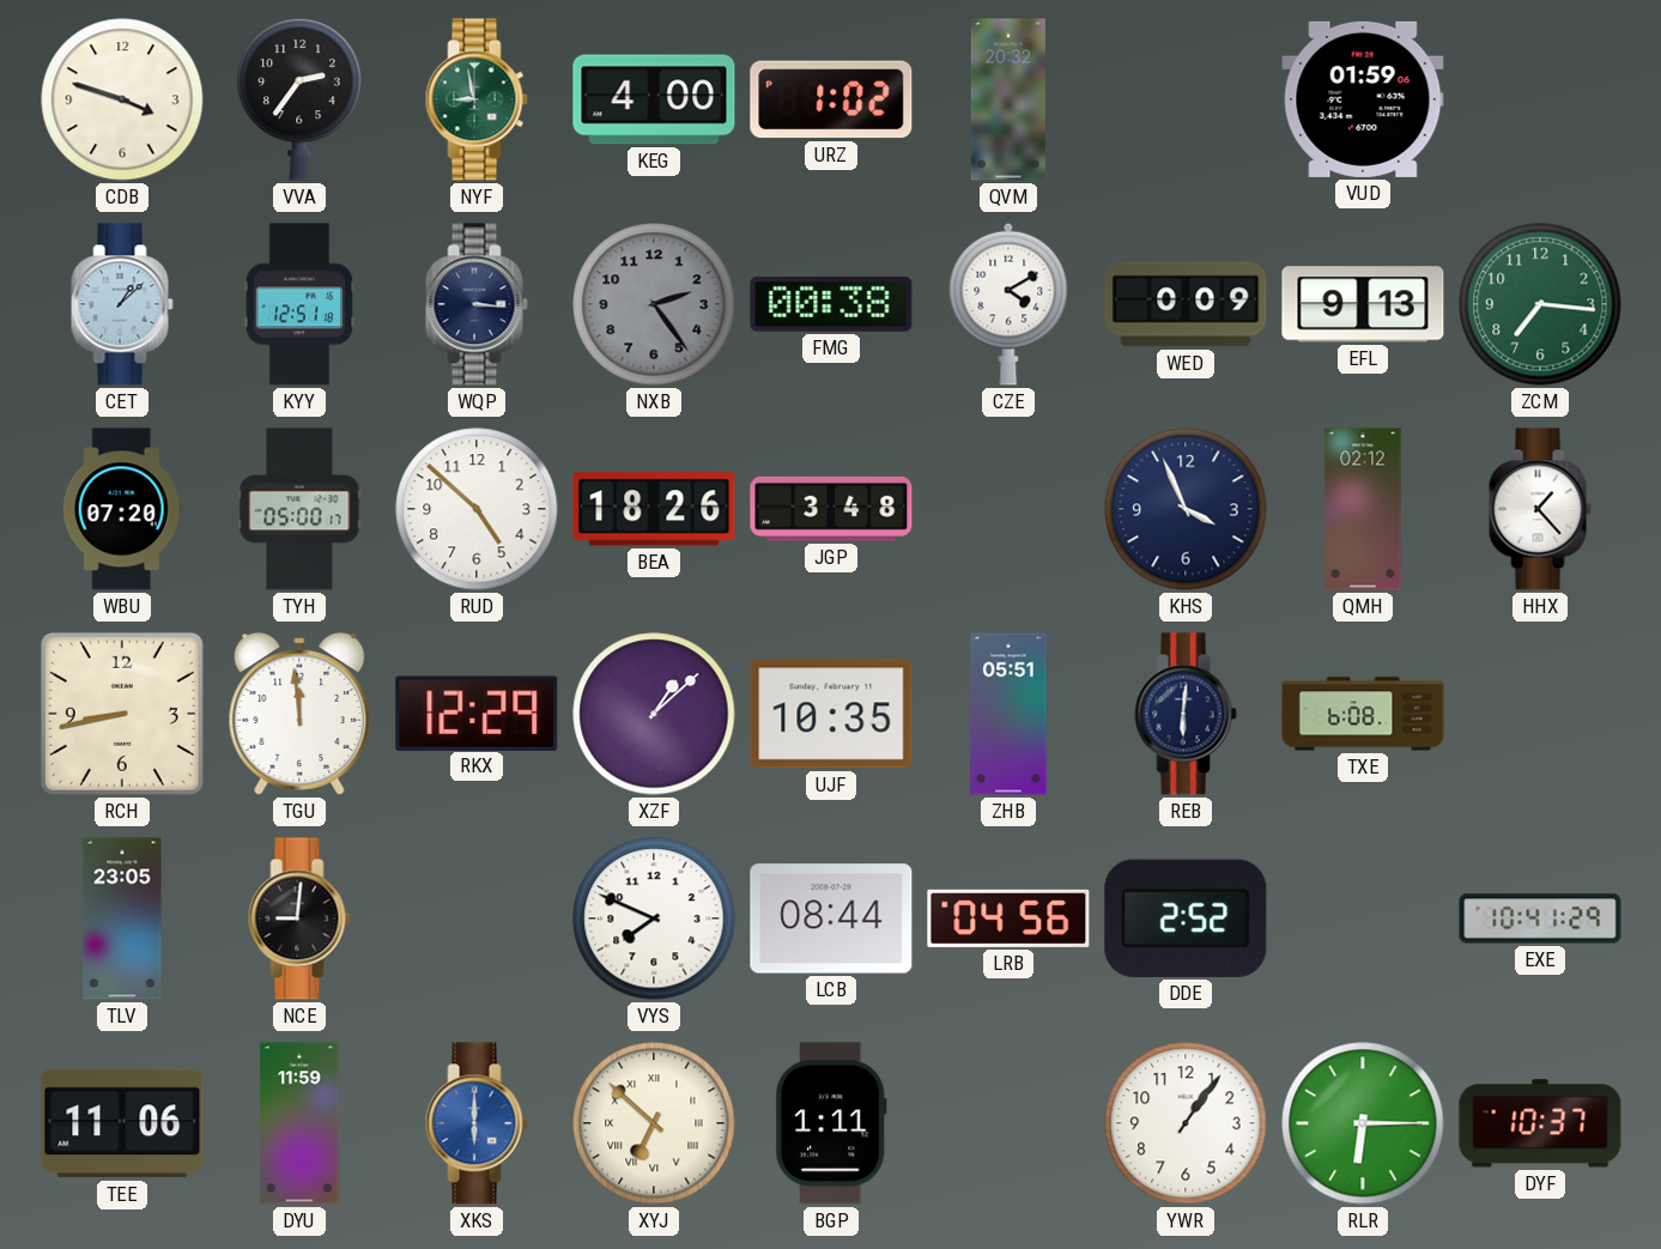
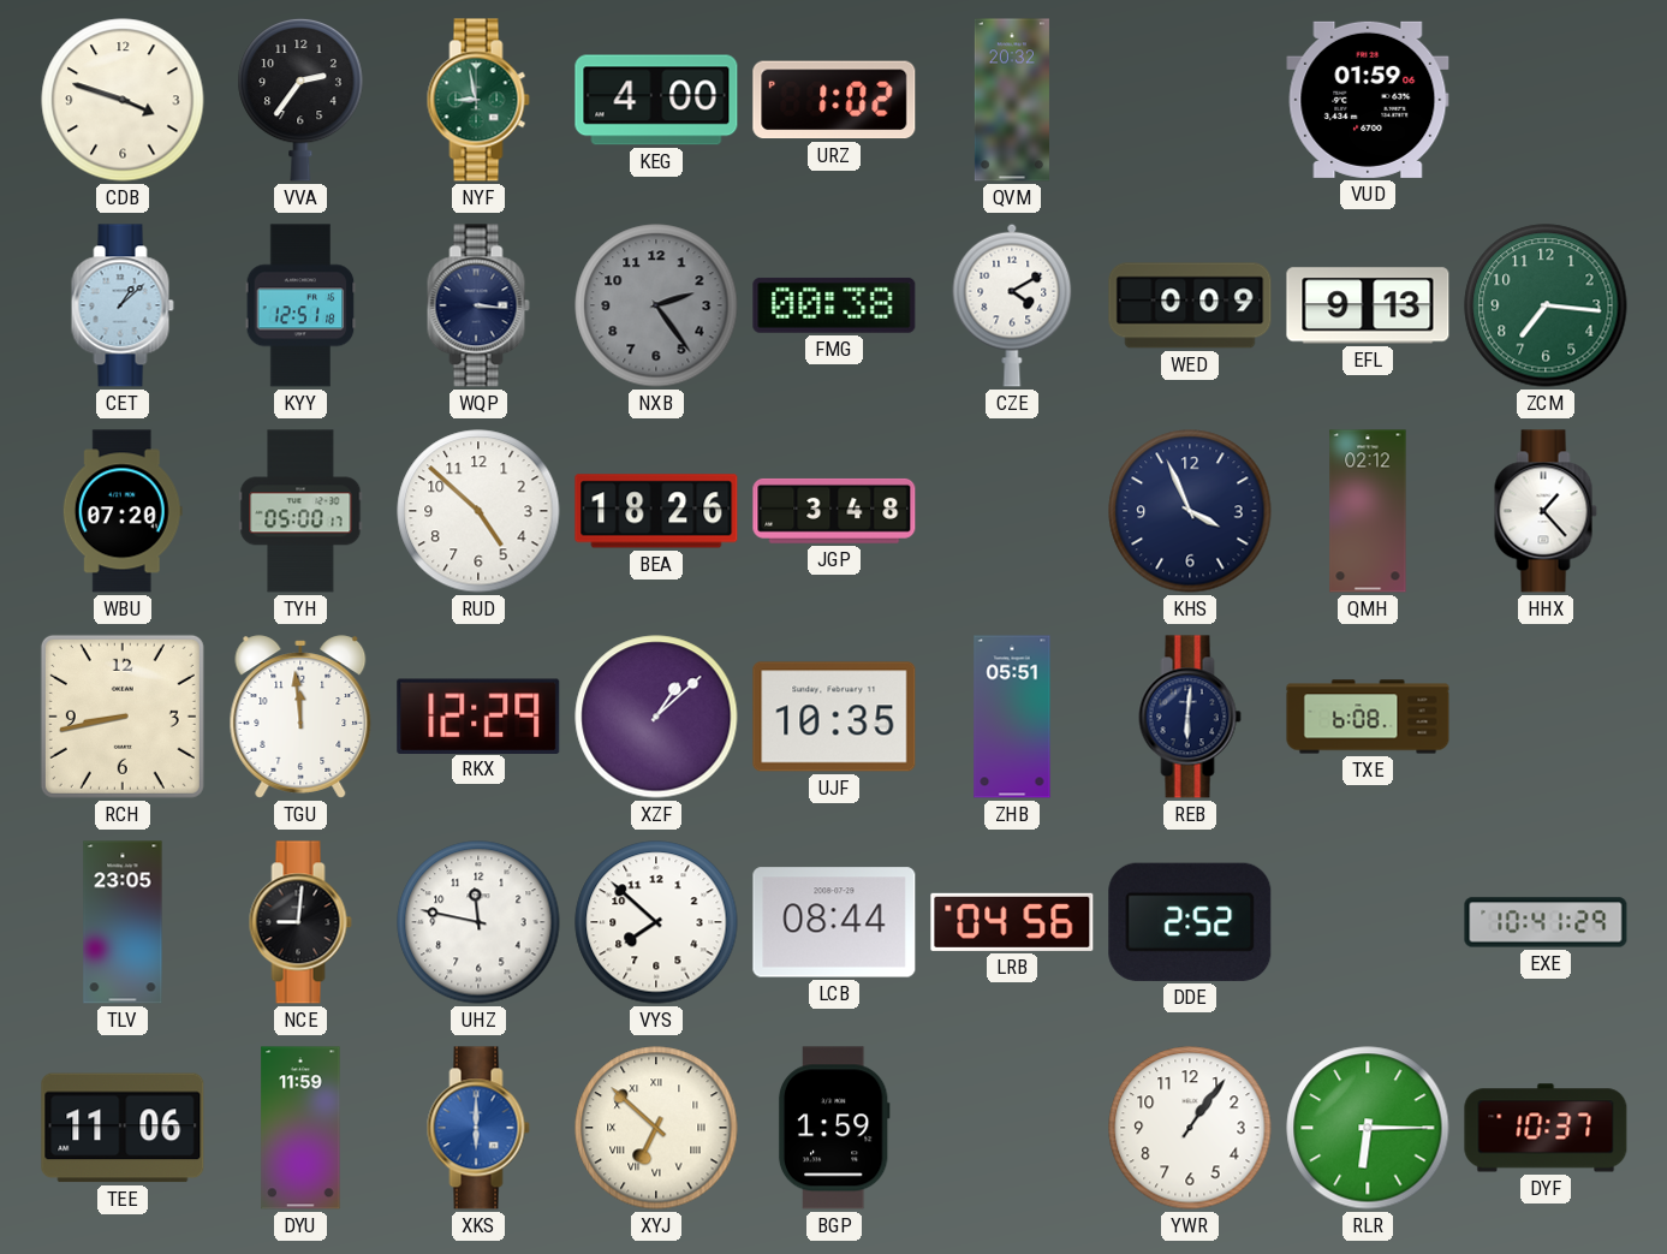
UHZ: none -> 11:47
VYS: 7:49 -> 7:52
BGP: 1:11 -> 1:59
